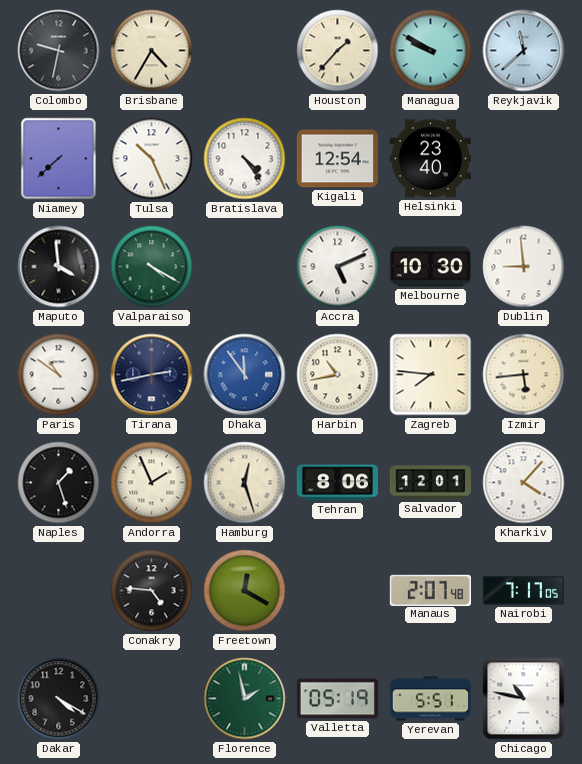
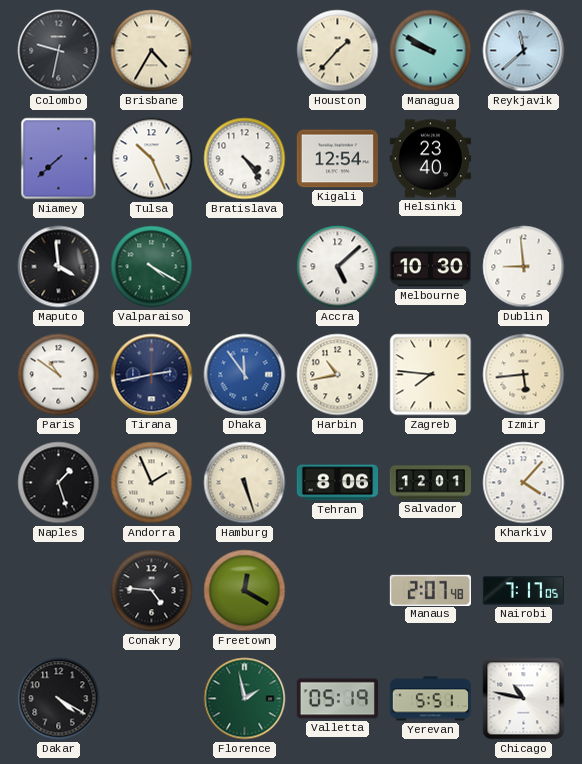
Accra: 5:11 -> 5:08
Hamburg: 12:27 -> 5:27
